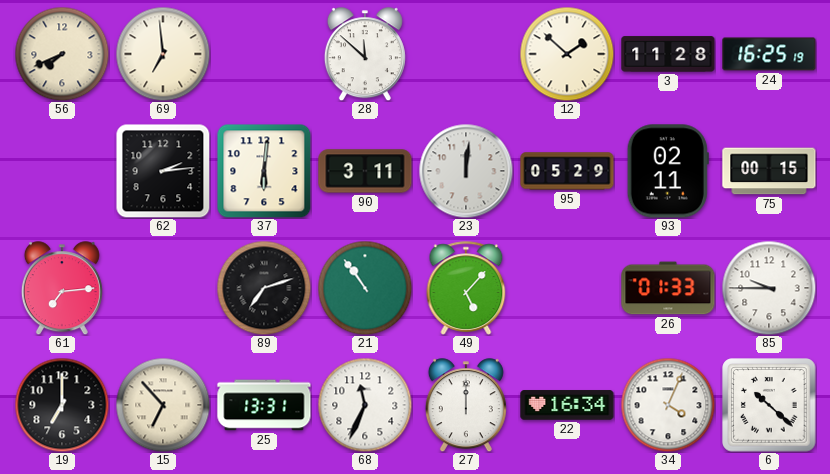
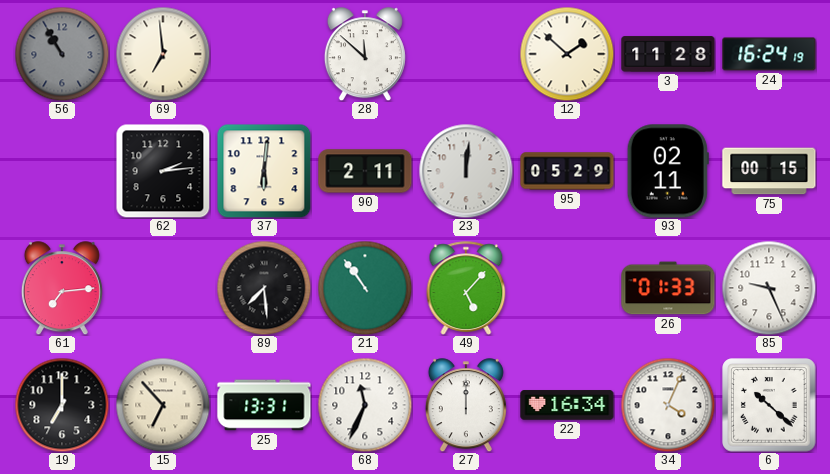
56: 7:41 -> 10:55
56 dial: cream -> grey
24: 16:25 -> 16:24
90: 3:11 -> 2:11
89: 7:12 -> 7:29
85: 9:45 -> 9:26
